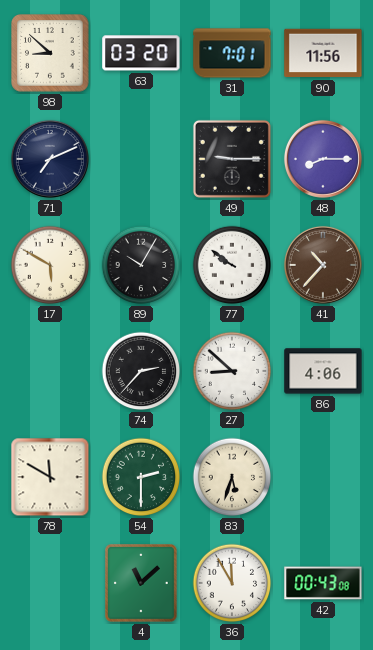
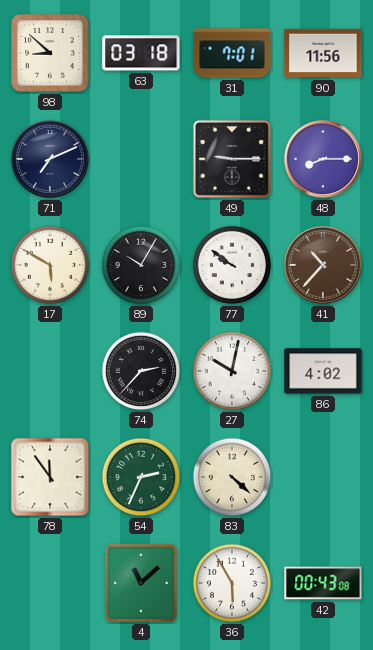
63: 03:20 -> 03:18
27: 8:52 -> 10:02
86: 4:06 -> 4:02
78: 11:50 -> 11:54
54: 2:30 -> 2:34
83: 5:33 -> 4:22
36: 11:55 -> 5:55
